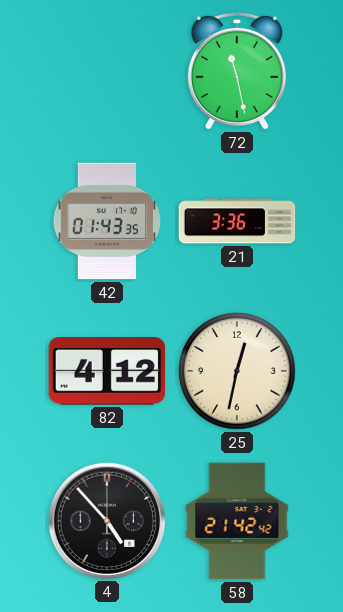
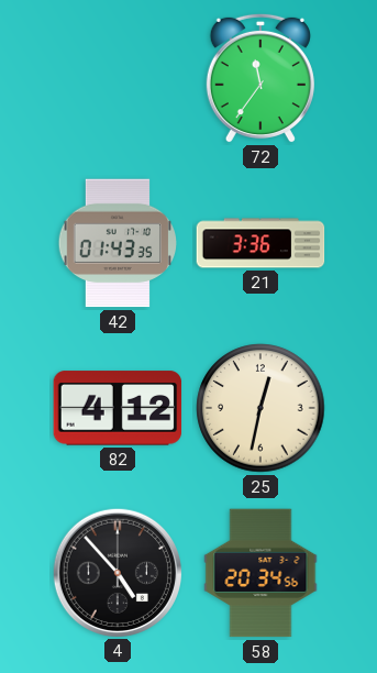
72: 11:28 -> 11:36
58: 21:42 -> 20:34
